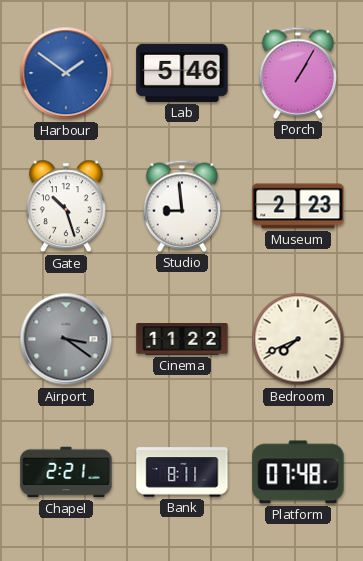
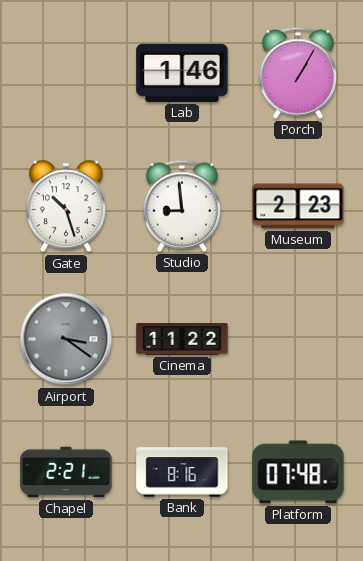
Harbour: 1:51 -> none
Lab: 5:46 -> 1:46
Bedroom: 7:41 -> none
Bank: 8:11 -> 8:16
